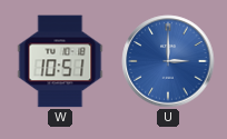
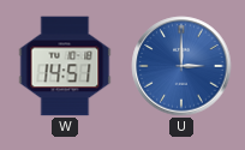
W: 10:51 -> 14:51
